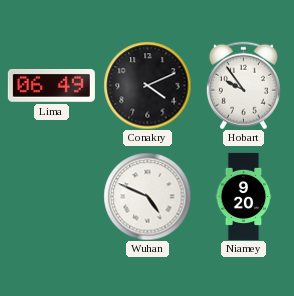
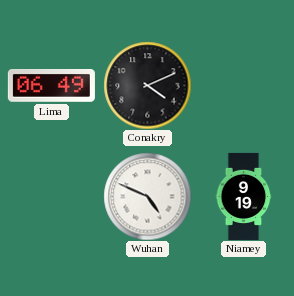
Hobart: 9:54 -> none
Niamey: 9:20 -> 9:19
